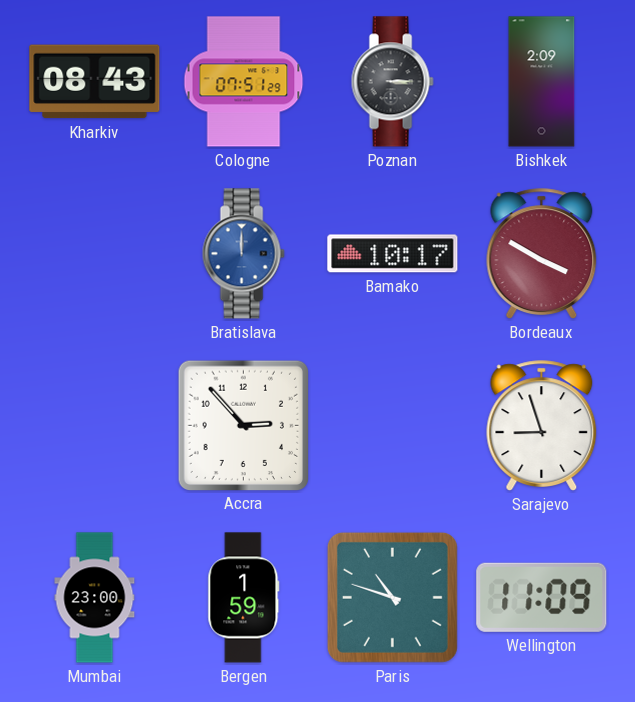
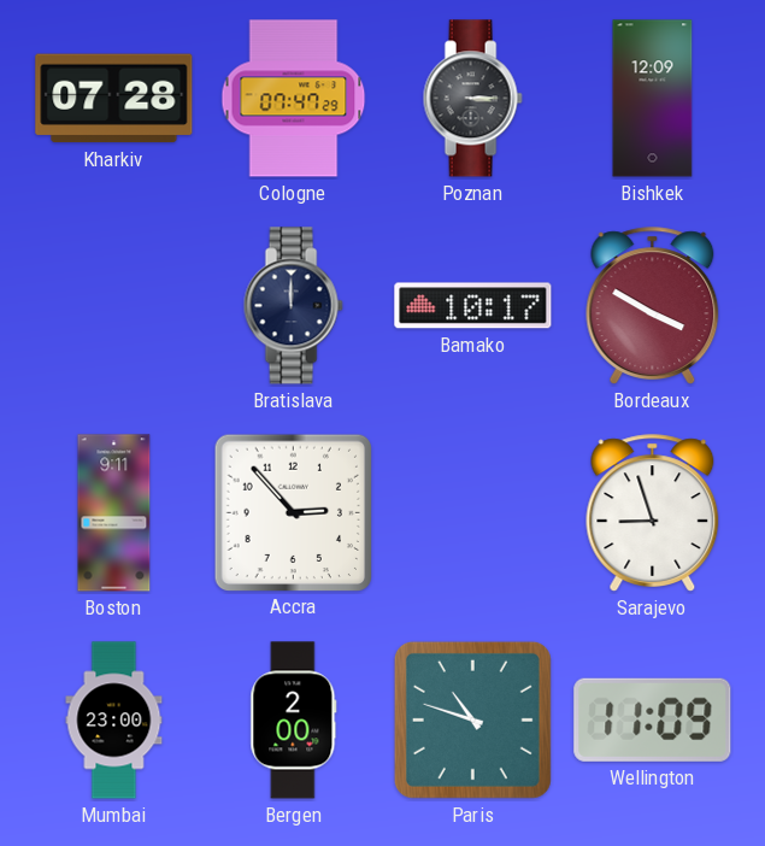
Kharkiv: 08:43 -> 07:28
Cologne: 07:51 -> 07:47
Bishkek: 2:09 -> 12:09
Bratislava dial: blue -> navy
Boston: none -> 9:11
Bergen: 1:59 -> 2:00
